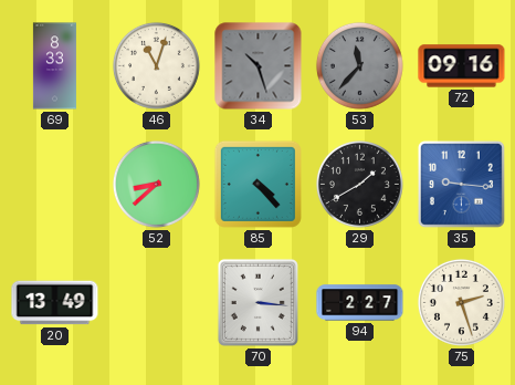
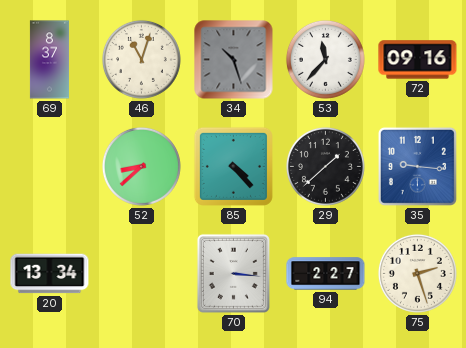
69: 8:33 -> 8:37
53 dial: grey -> white
29: 1:40 -> 1:38
20: 13:49 -> 13:34
